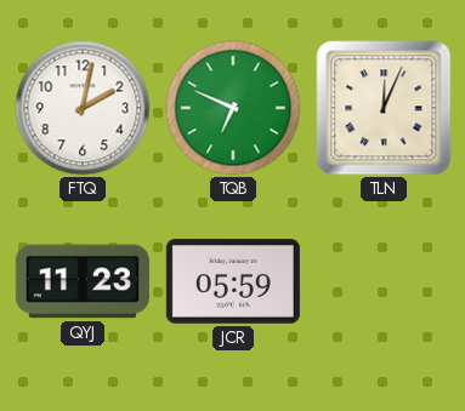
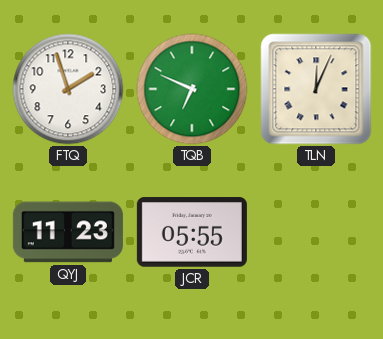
FTQ: 2:02 -> 1:57
JCR: 05:59 -> 05:55
